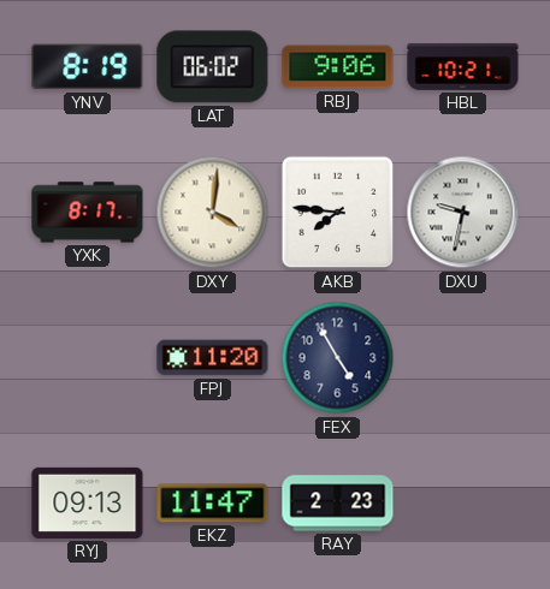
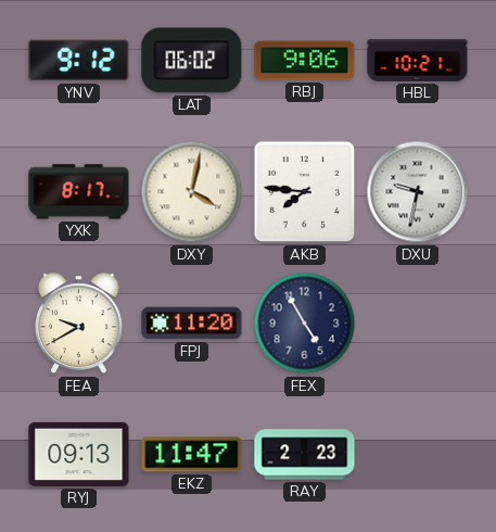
YNV: 8:19 -> 9:12
DXY: 4:01 -> 4:02
FEA: none -> 9:40
